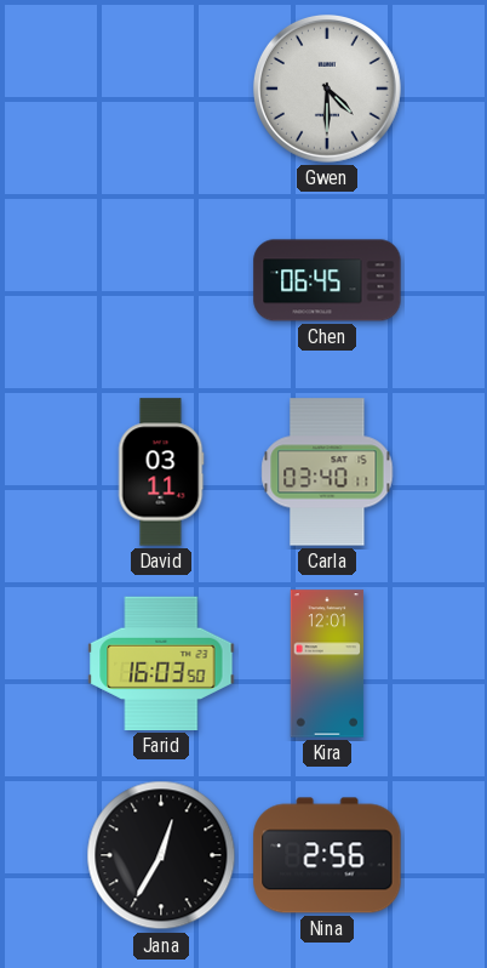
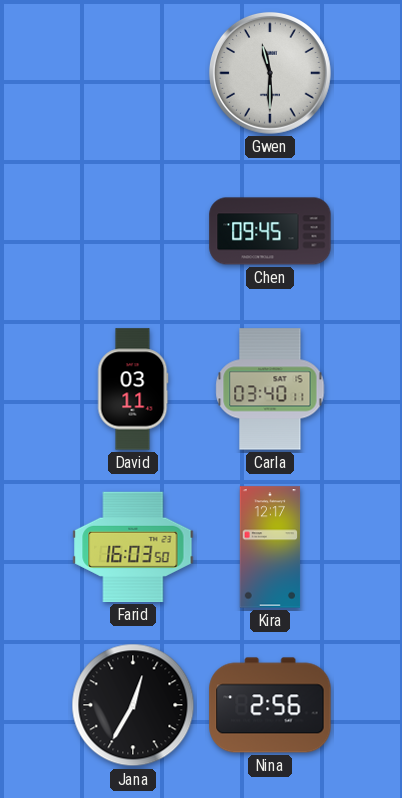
Gwen: 4:30 -> 11:30
Chen: 06:45 -> 09:45
Kira: 12:01 -> 12:17
